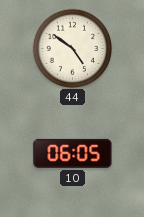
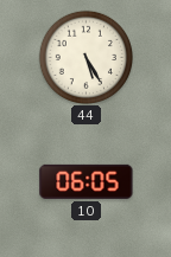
44: 4:51 -> 5:25
